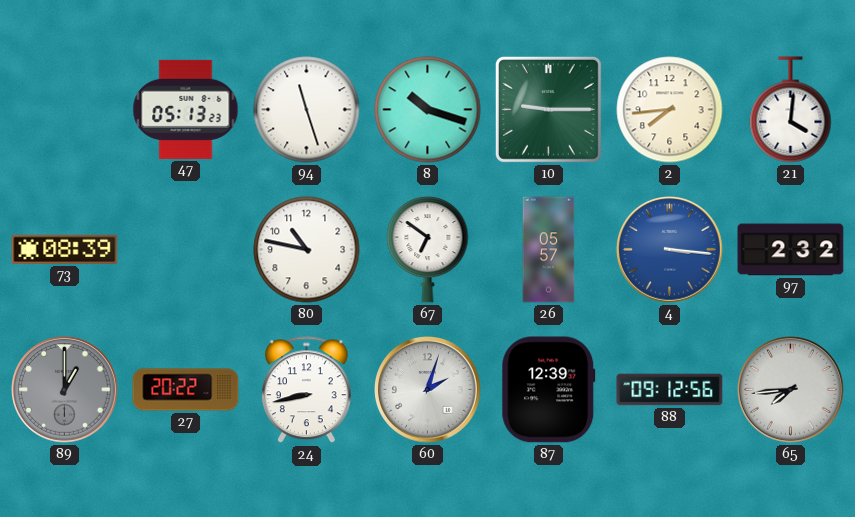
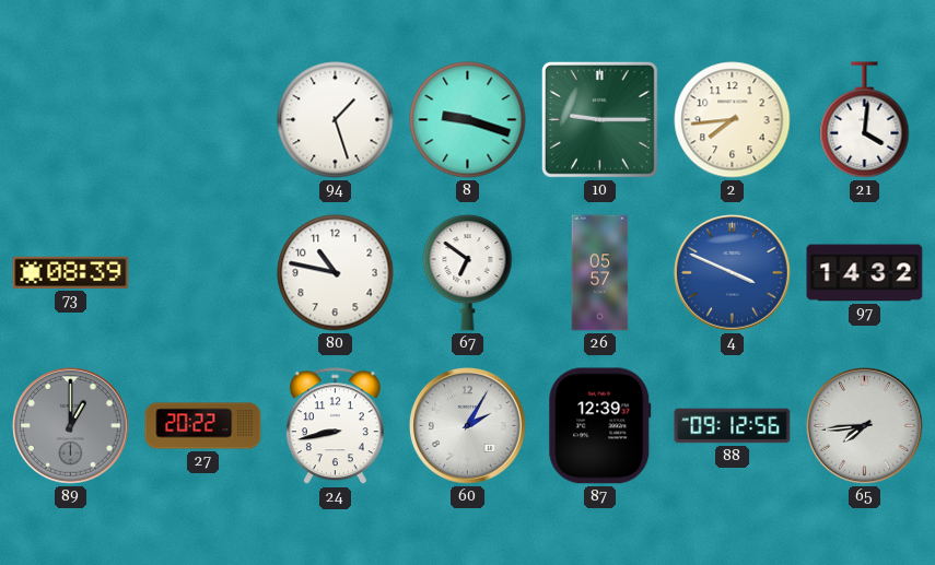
47: 05:13 -> none
94: 11:27 -> 1:27
8: 10:18 -> 9:18
4: 3:16 -> 3:49
97: 2:32 -> 14:32
60: 2:03 -> 2:05
